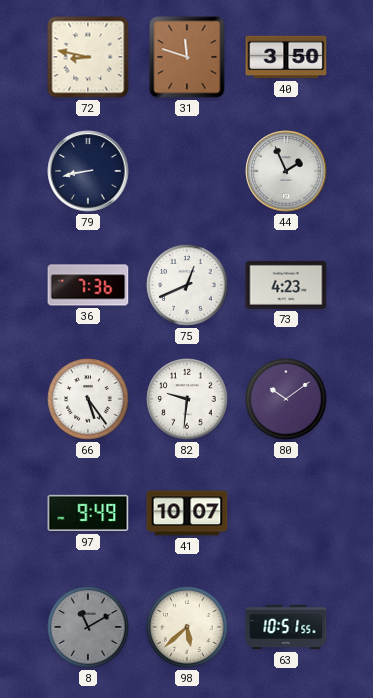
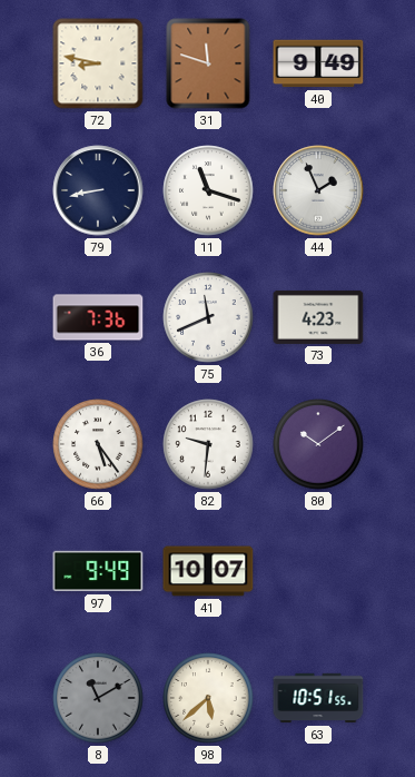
40: 3:50 -> 9:49
11: none -> 11:18
75: 12:41 -> 11:41
